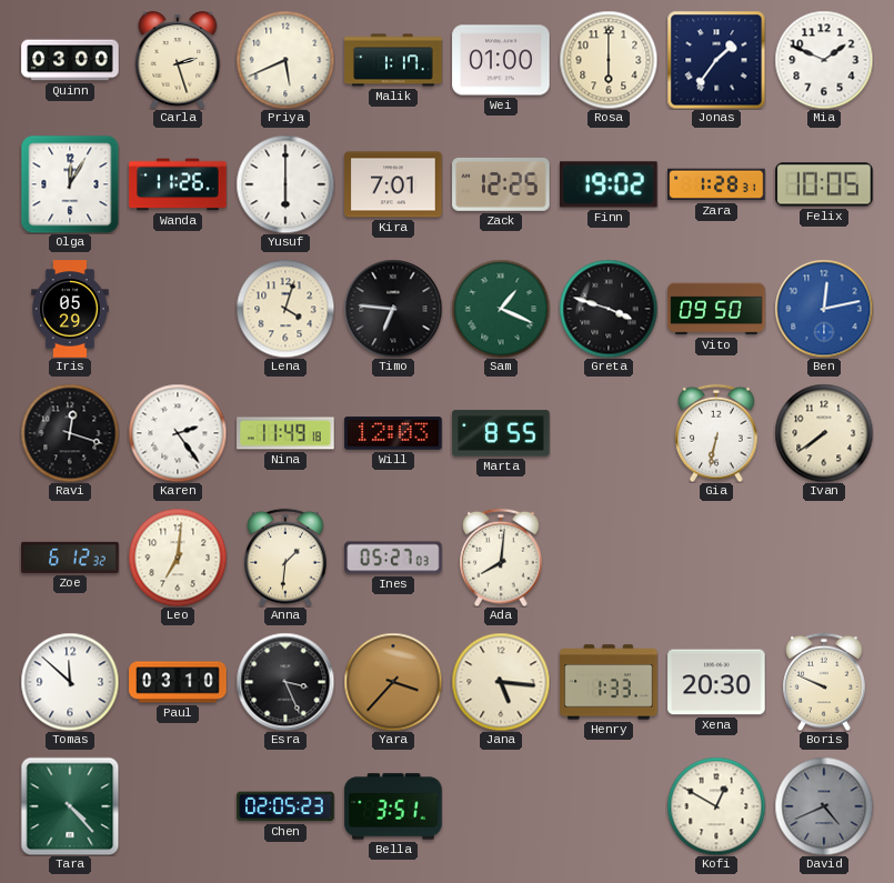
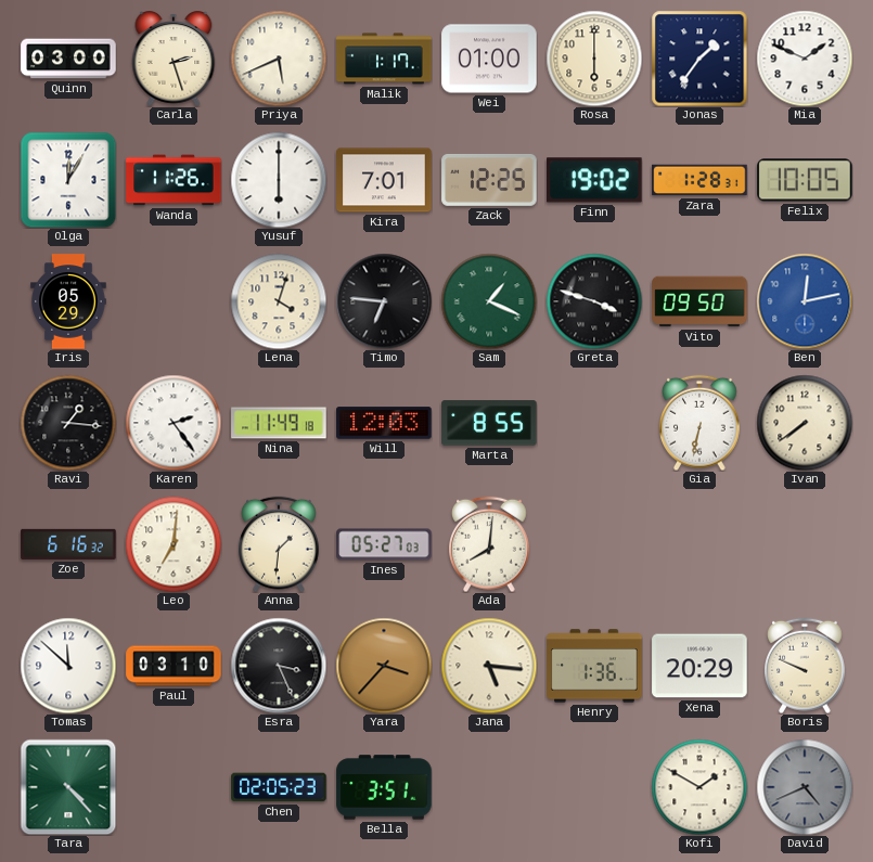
Ravi: 12:18 -> 1:16
Zoe: 6:12 -> 6:16
Henry: 1:33 -> 1:36
Xena: 20:30 -> 20:29
Kofi: 12:50 -> 1:50
